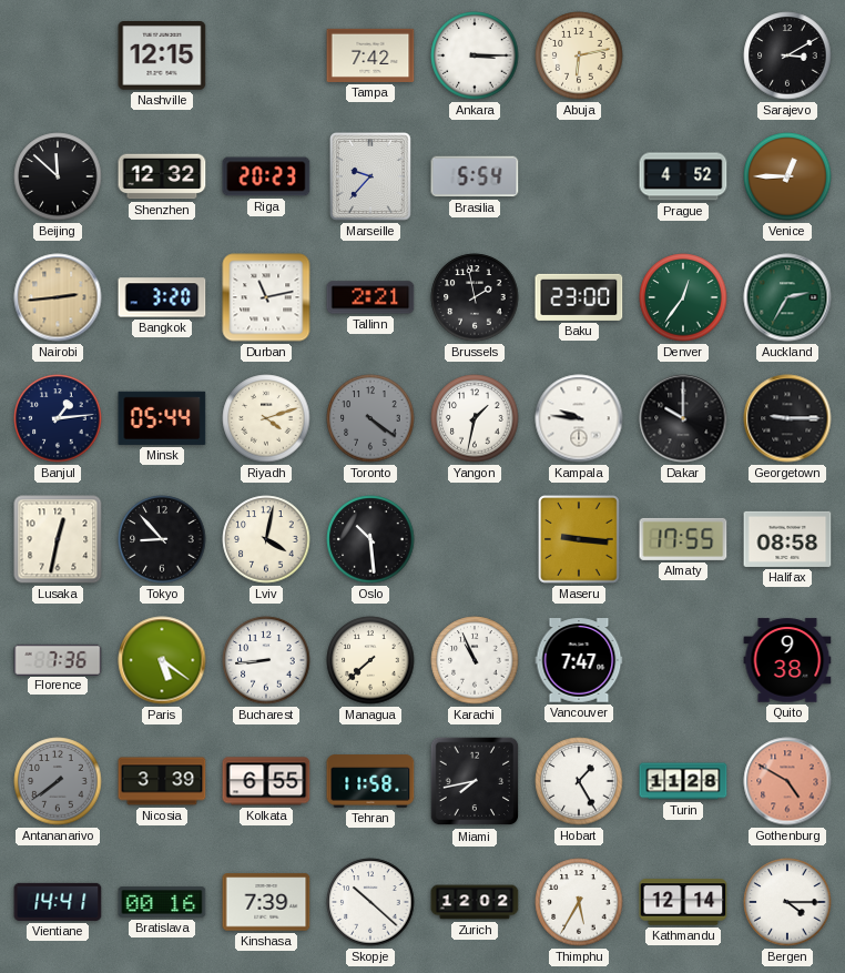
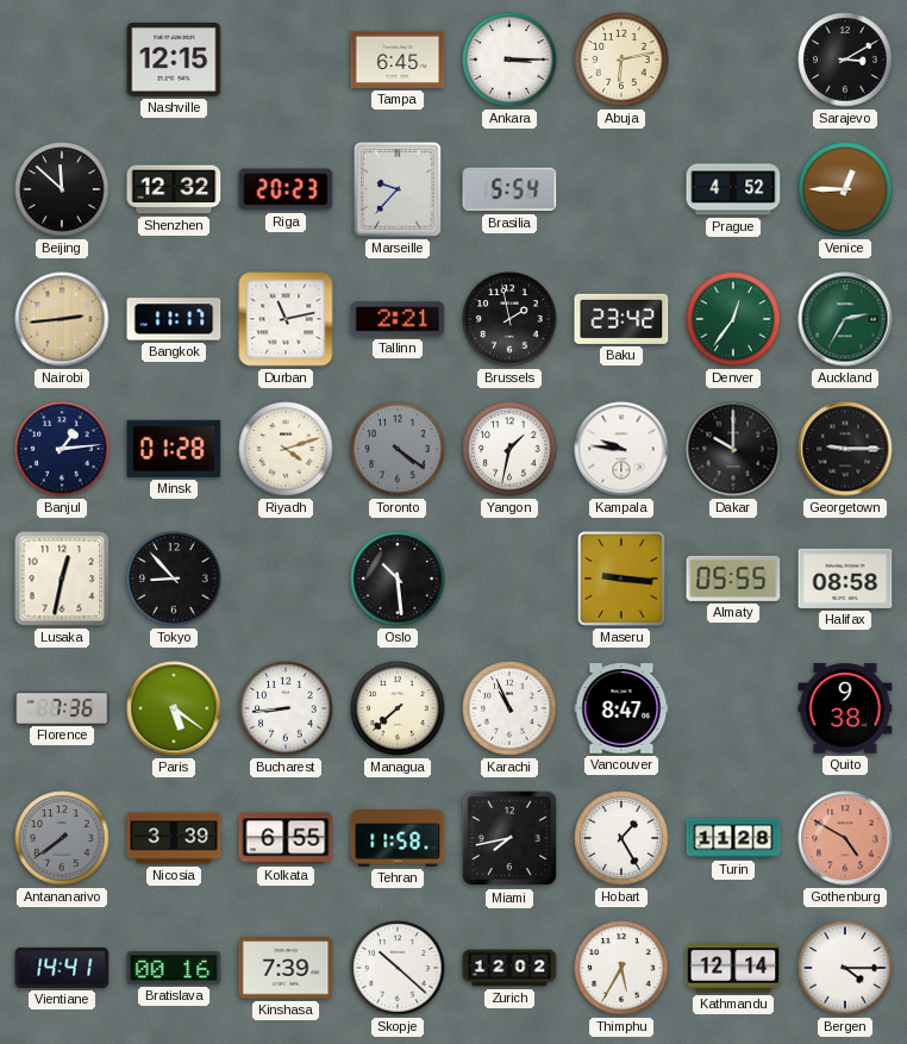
Tampa: 7:42 -> 6:45
Bangkok: 3:20 -> 11:17
Baku: 23:00 -> 23:42
Minsk: 05:44 -> 01:28
Lviv: 4:02 -> none
Almaty: 17:55 -> 05:55
Vancouver: 7:47 -> 8:47
